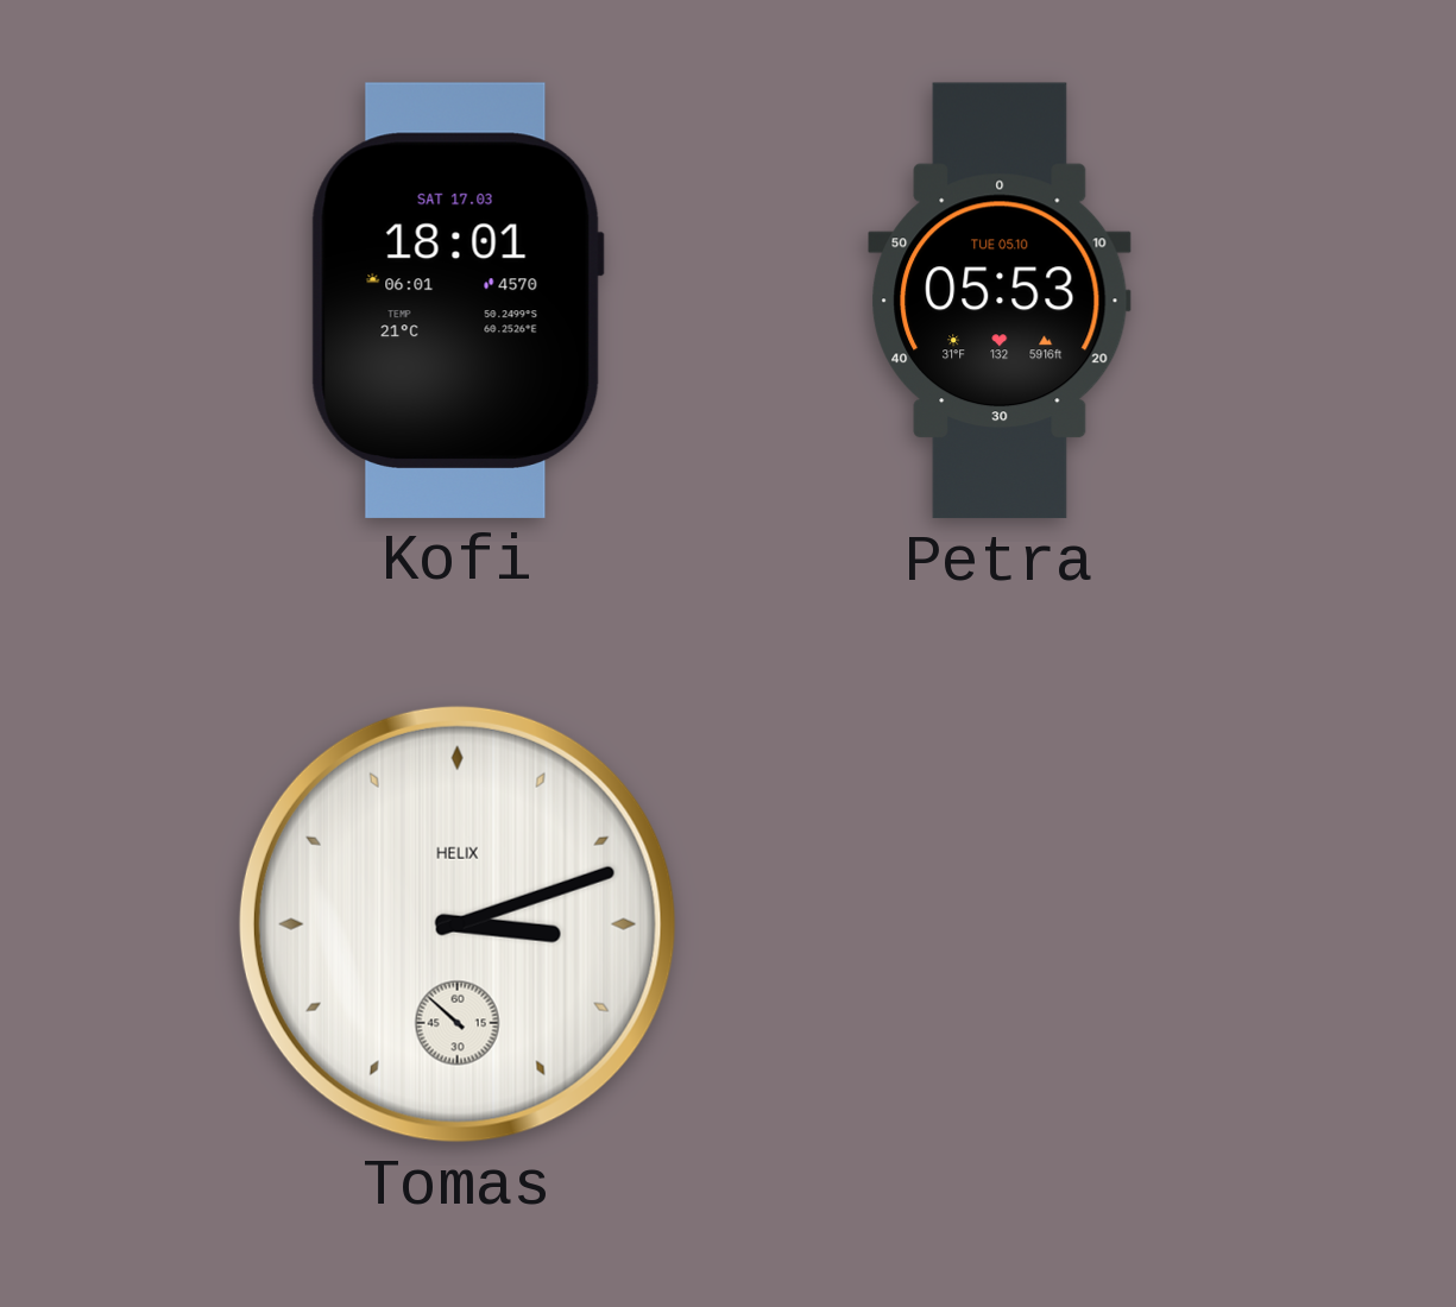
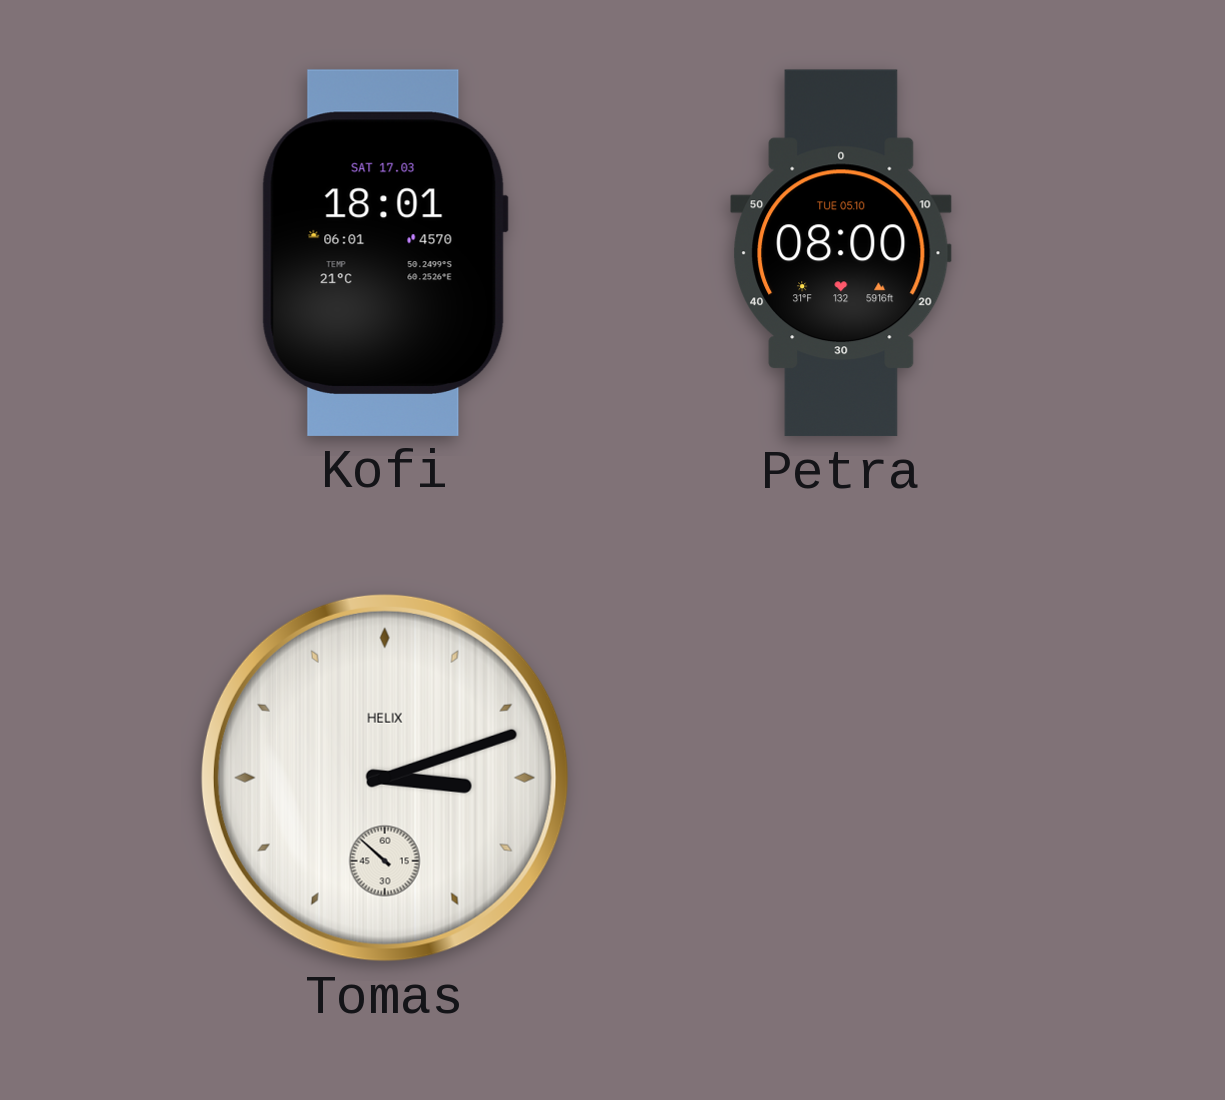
Petra: 05:53 -> 08:00
